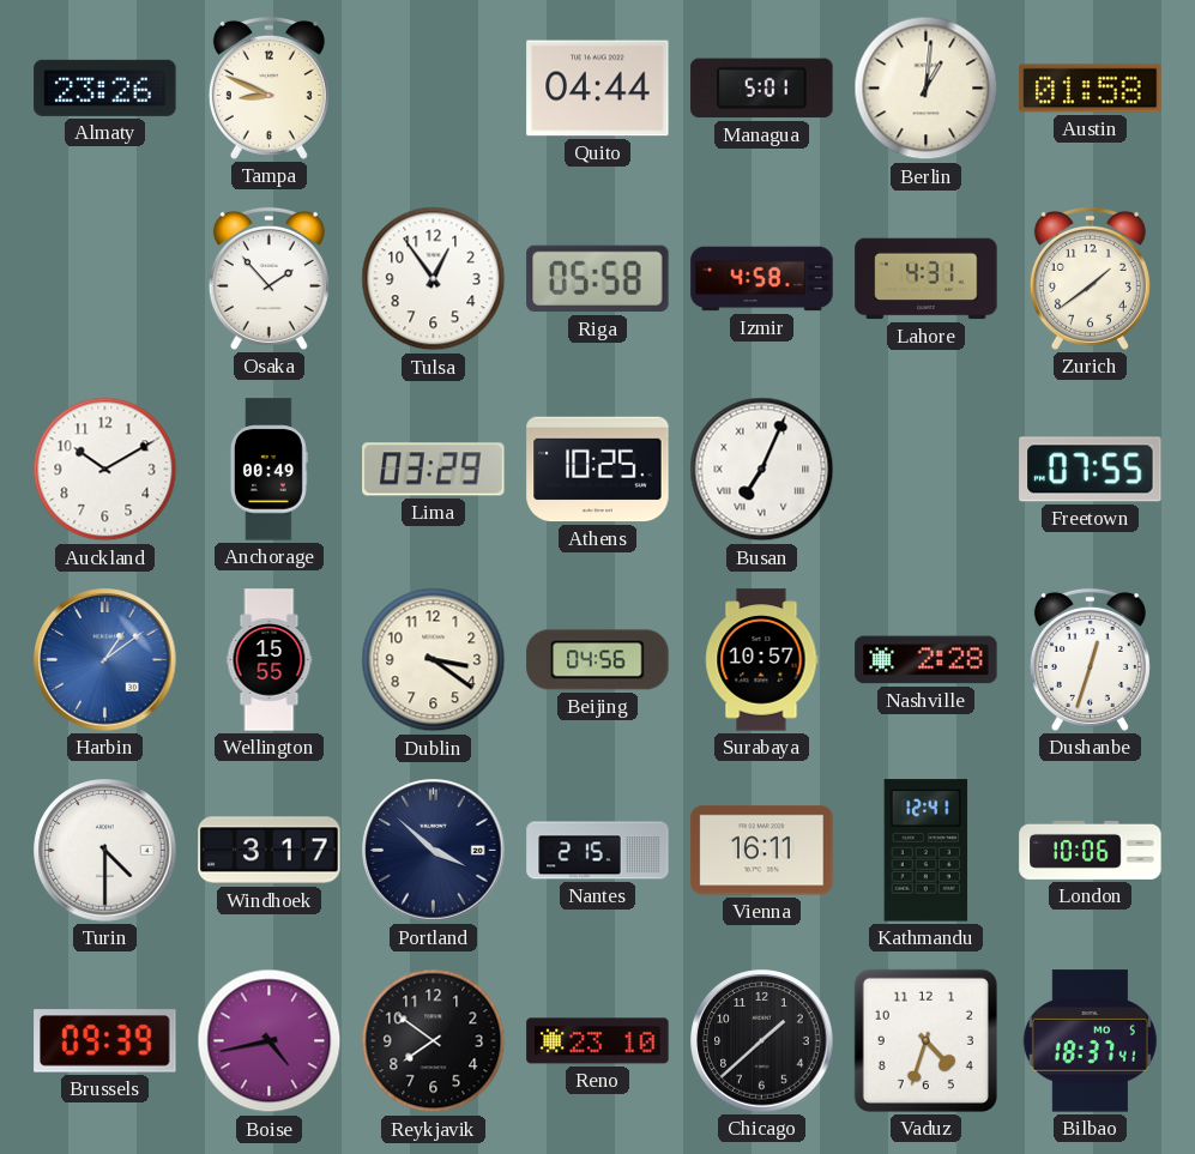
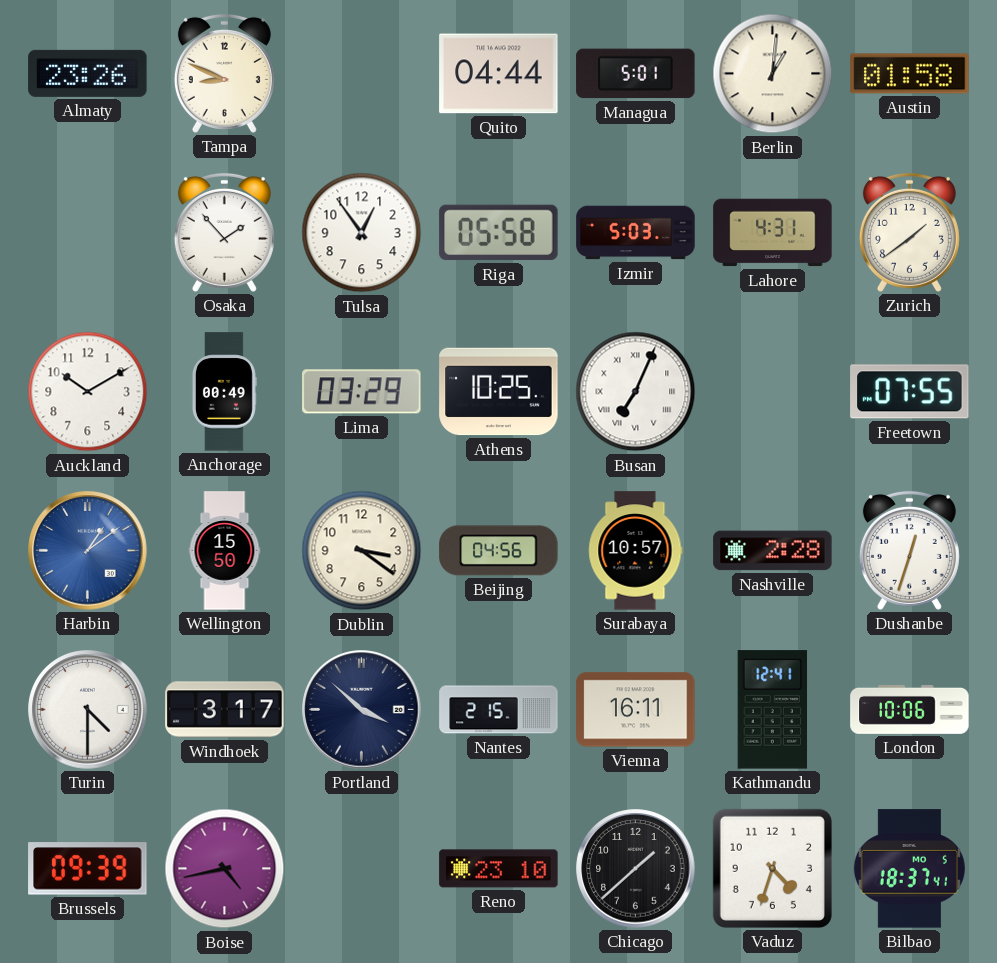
Izmir: 4:58 -> 5:03
Wellington: 15:55 -> 15:50
Reykjavik: 7:51 -> none
